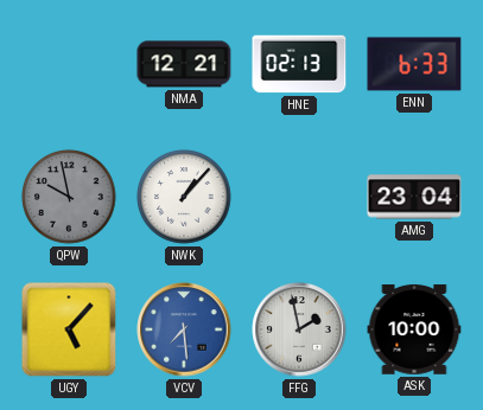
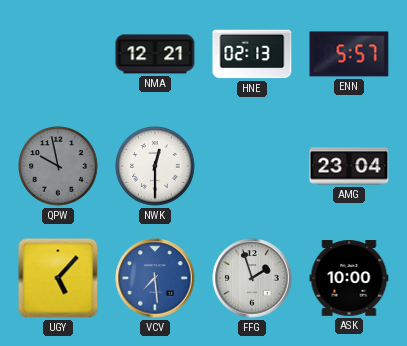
ENN: 6:33 -> 5:57
NWK: 1:07 -> 12:30
FFG: 1:58 -> 1:57
